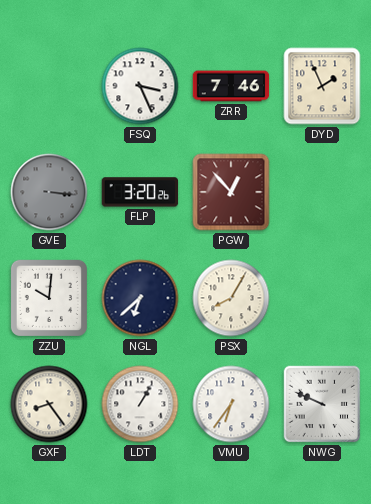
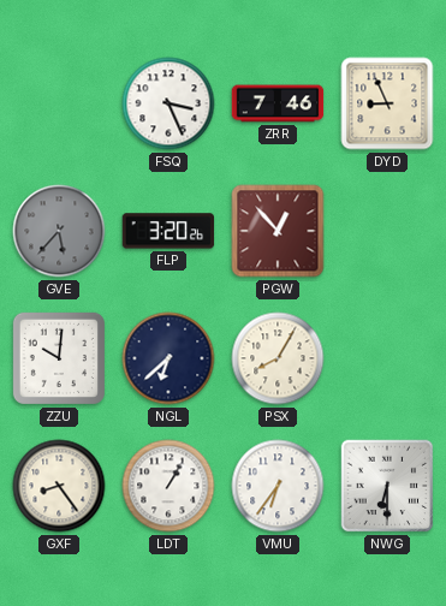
DYD: 1:56 -> 8:56
GVE: 3:16 -> 5:37
NWG: 9:49 -> 6:30
